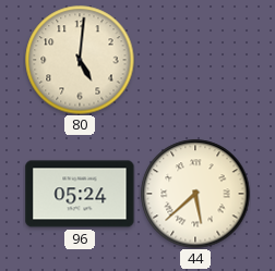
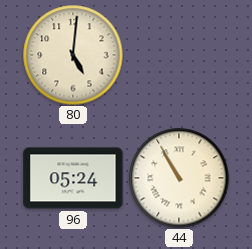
44: 5:38 -> 10:55
